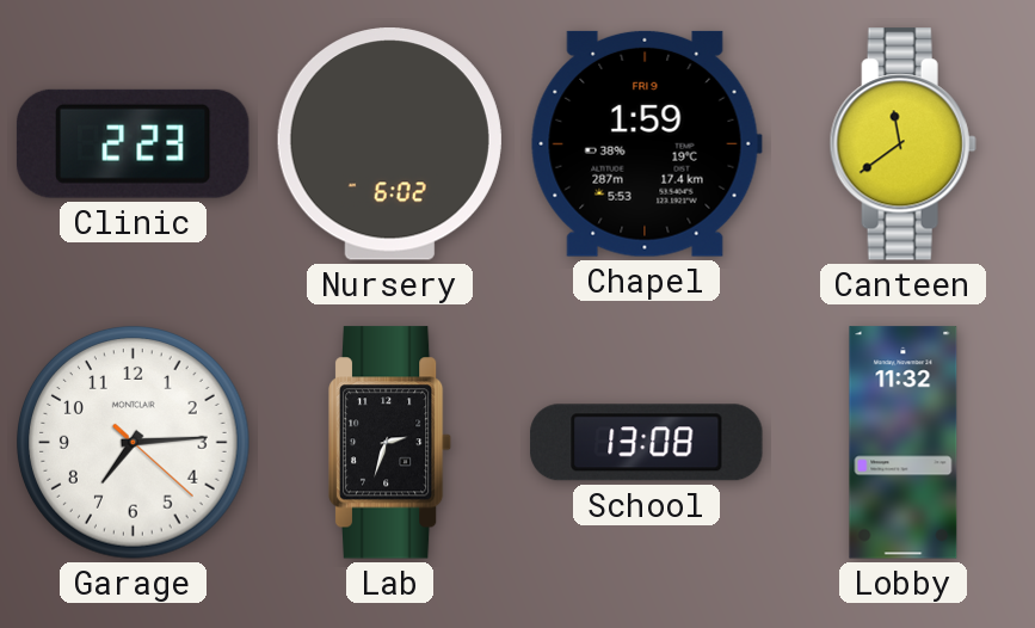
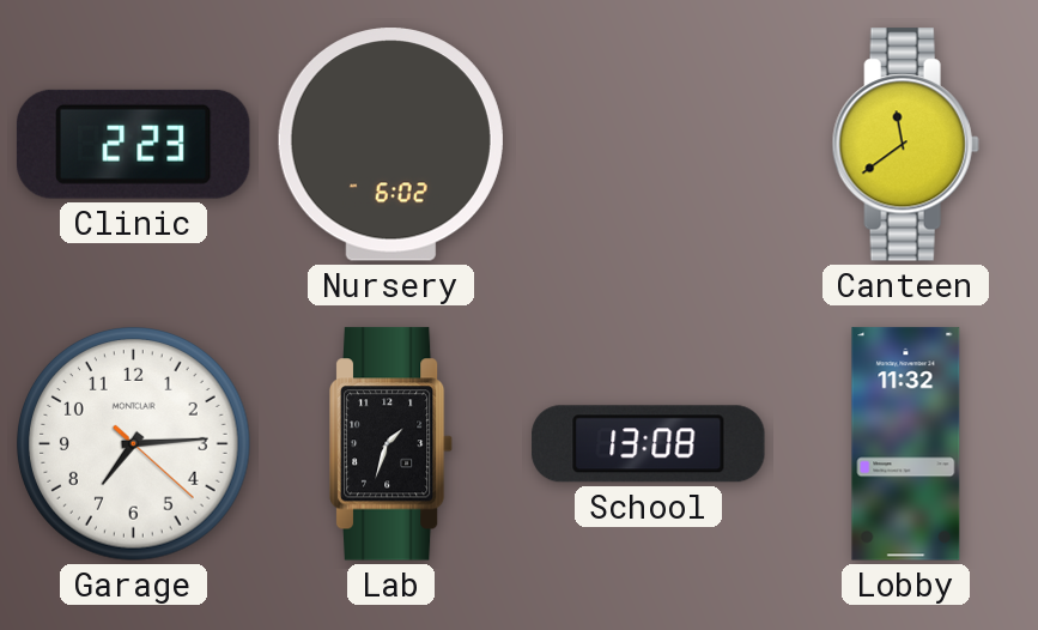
Chapel: 1:59 -> none
Lab: 2:33 -> 1:33
